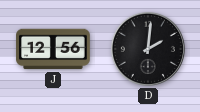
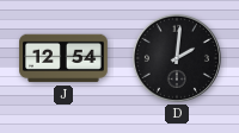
J: 12:56 -> 12:54
